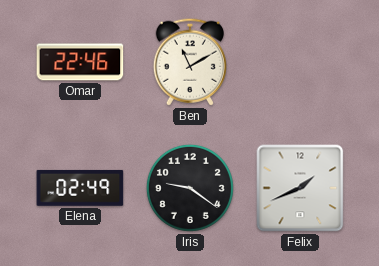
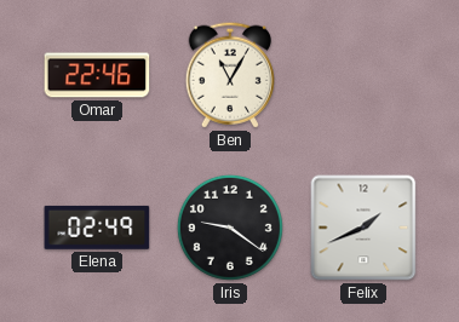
Ben: 11:10 -> 11:05
